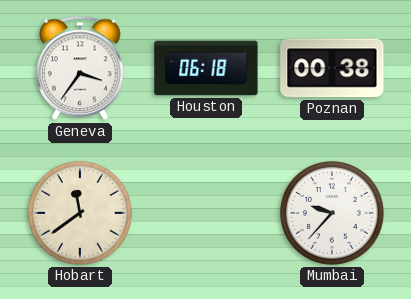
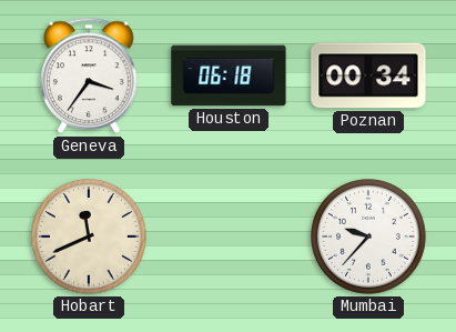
Poznan: 00:38 -> 00:34
Hobart: 11:39 -> 11:41
